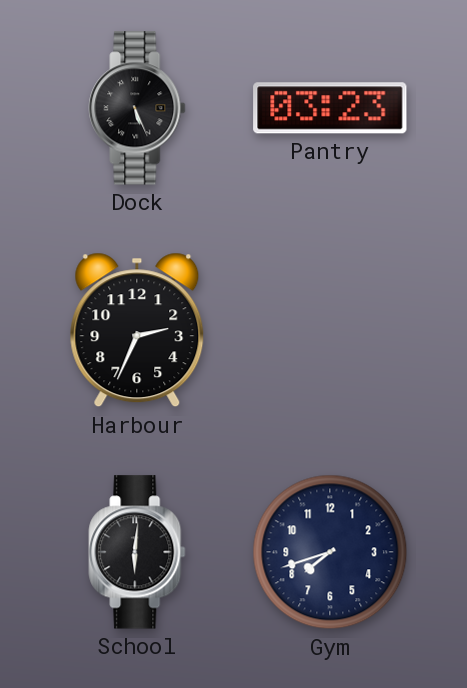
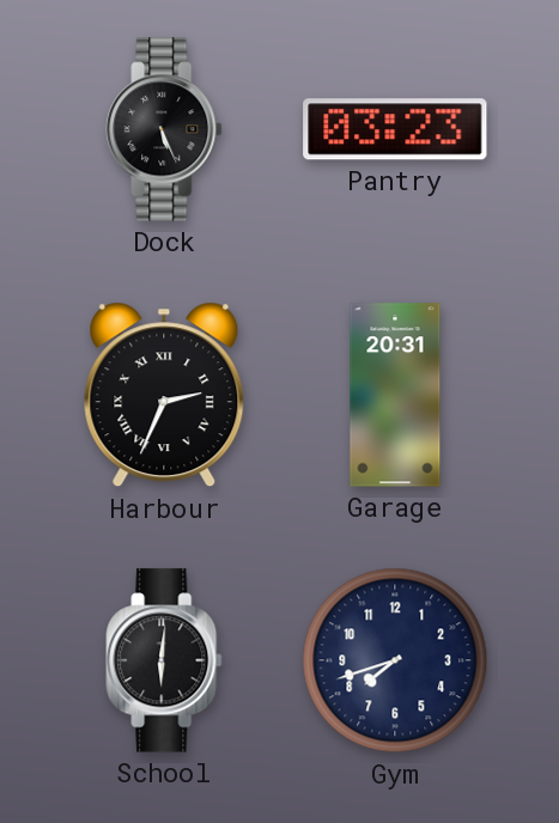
Harbour numerals: Arabic -> Roman
Garage: none -> 20:31
